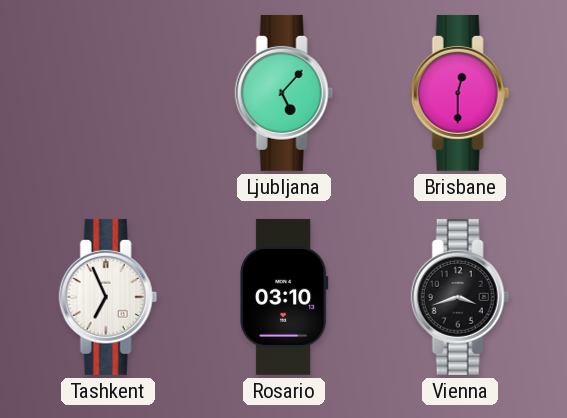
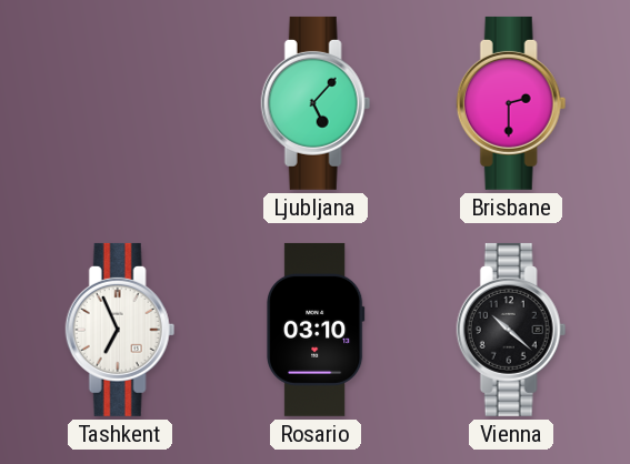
Brisbane: 12:30 -> 2:30
Vienna: 3:42 -> 10:22
